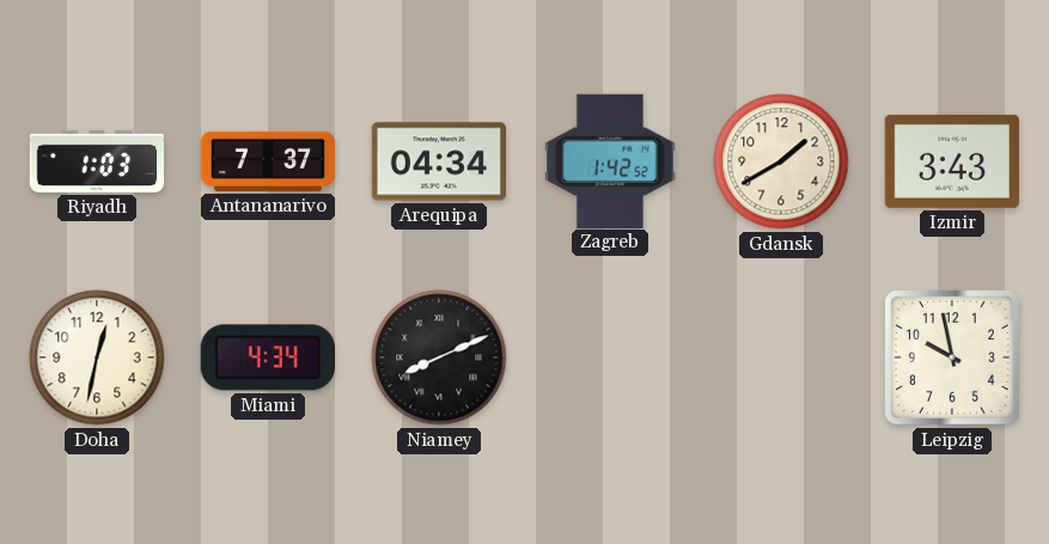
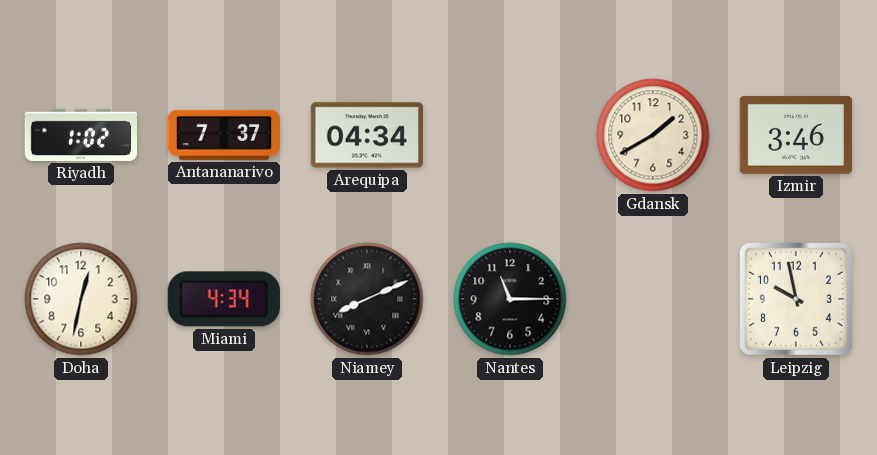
Riyadh: 1:03 -> 1:02
Zagreb: 1:42 -> none
Izmir: 3:43 -> 3:46
Nantes: none -> 11:15
